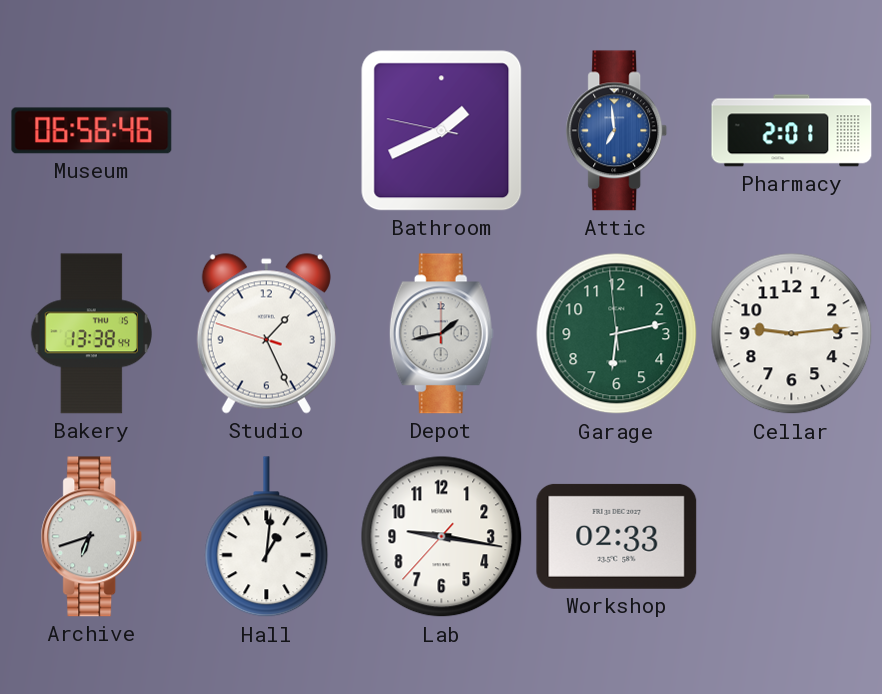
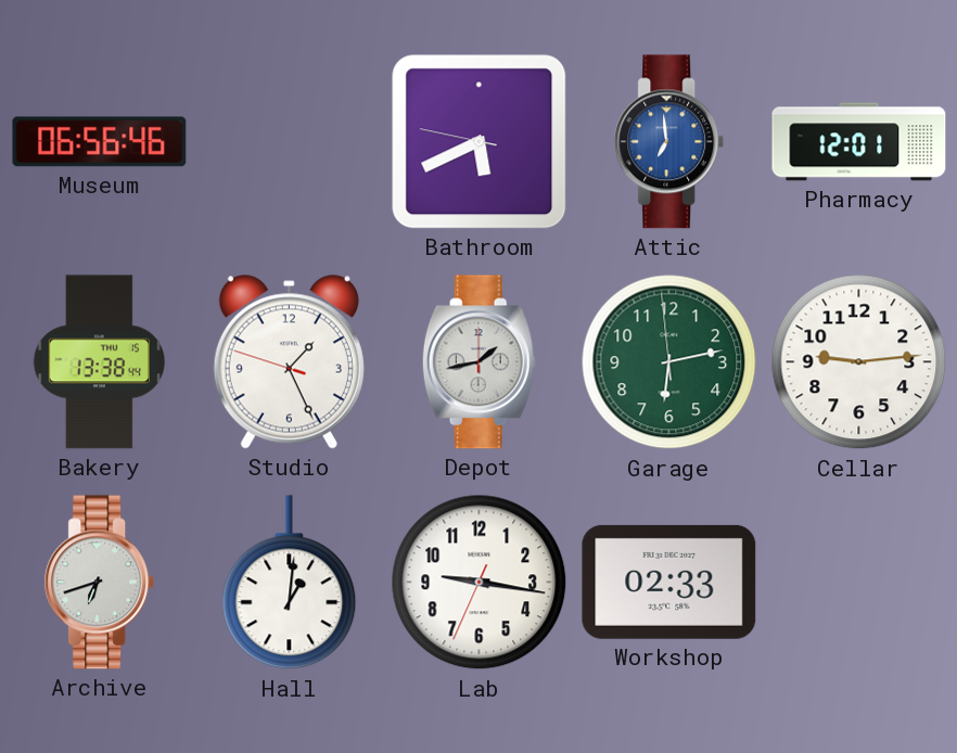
Bathroom: 1:40 -> 5:40
Pharmacy: 2:01 -> 12:01
Lab: 9:16:37 -> 9:16:34
